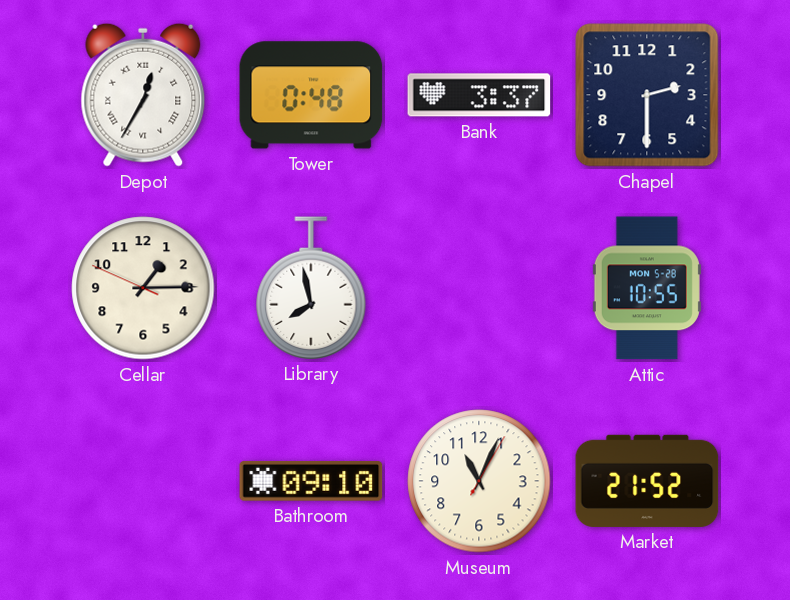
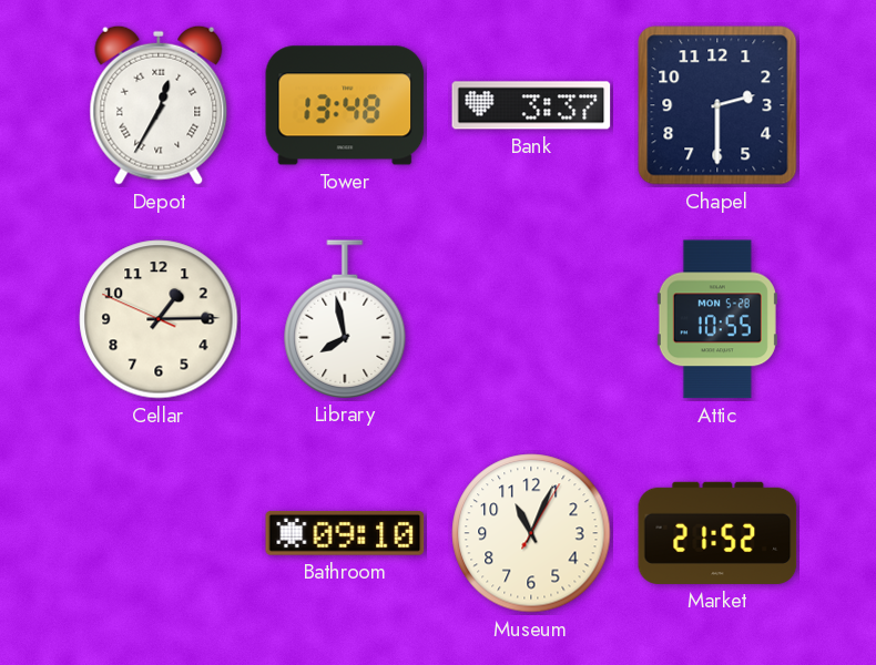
Tower: 0:48 -> 13:48
